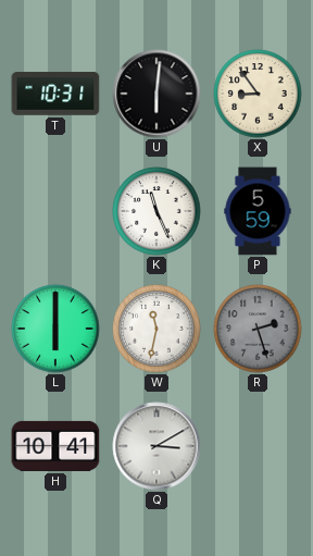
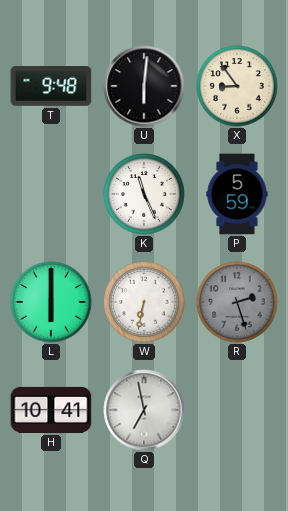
T: 10:31 -> 9:48
W: 11:32 -> 6:32
Q: 3:10 -> 6:58
